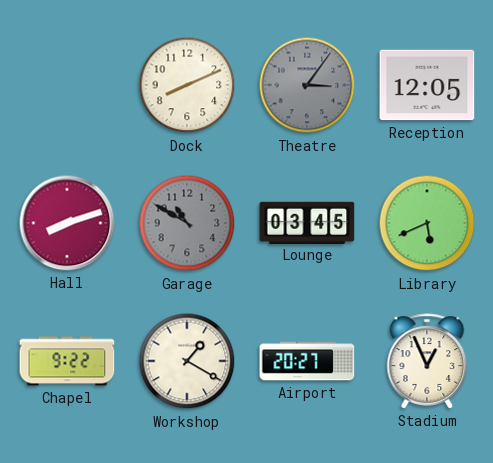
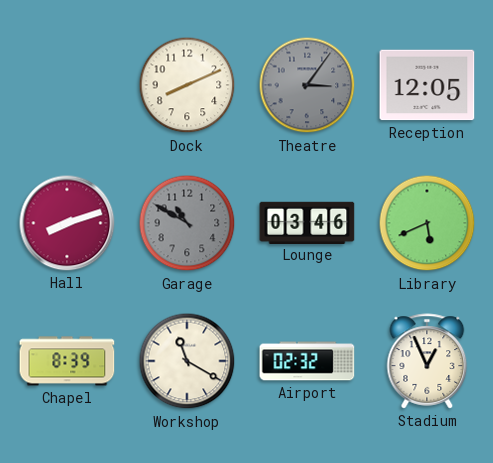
Lounge: 03:45 -> 03:46
Chapel: 9:22 -> 8:39
Workshop: 1:20 -> 11:20
Airport: 20:27 -> 02:32
